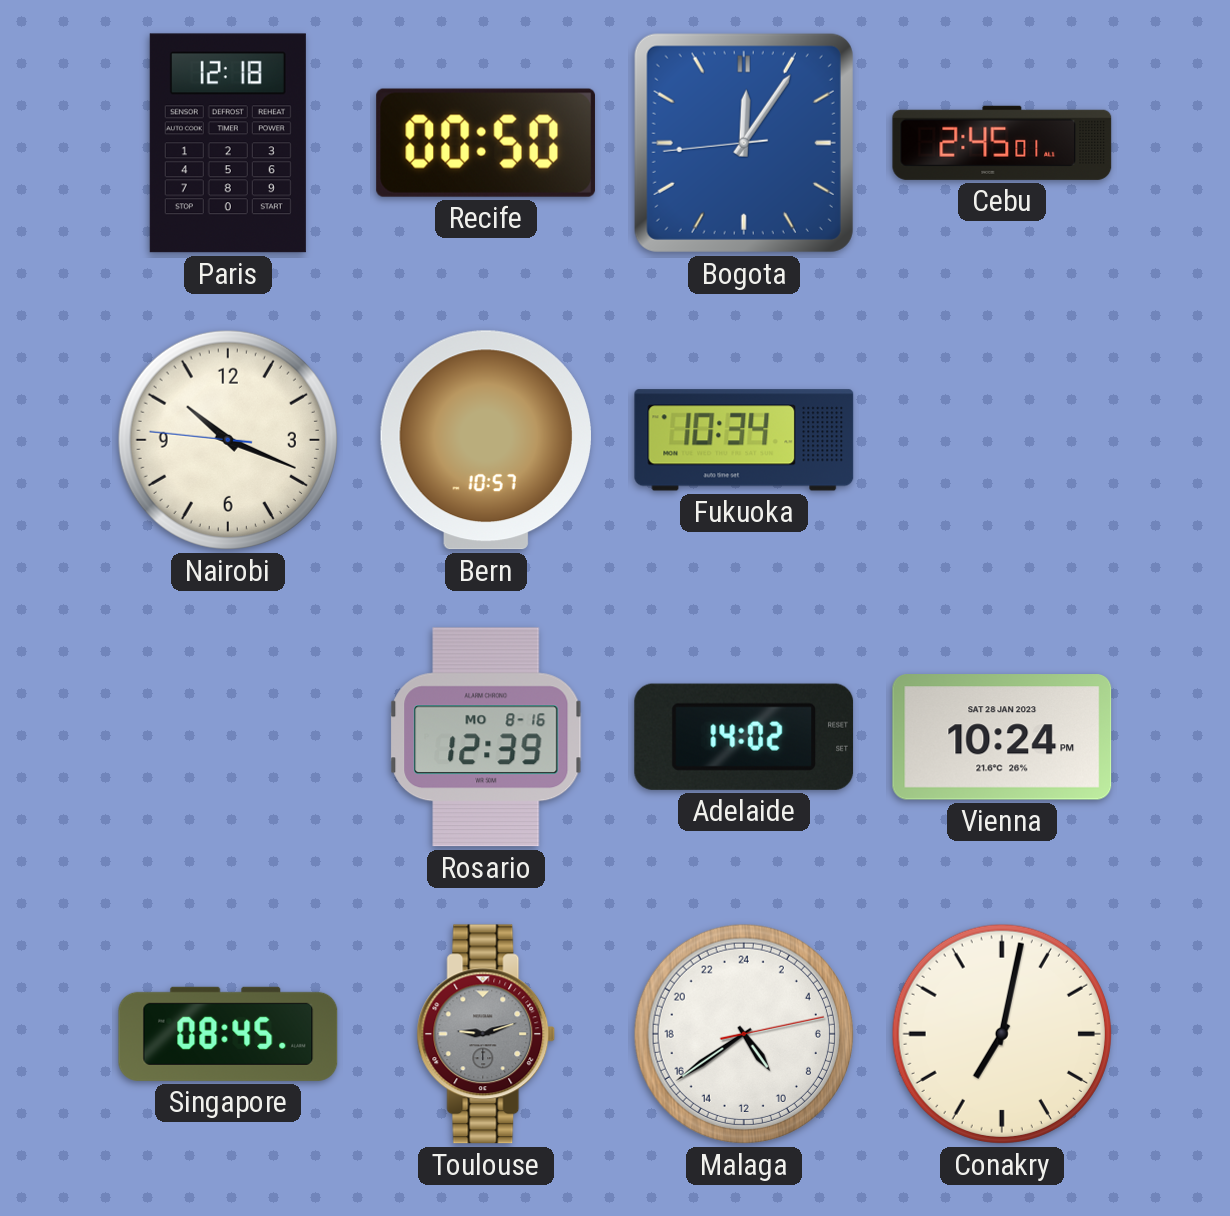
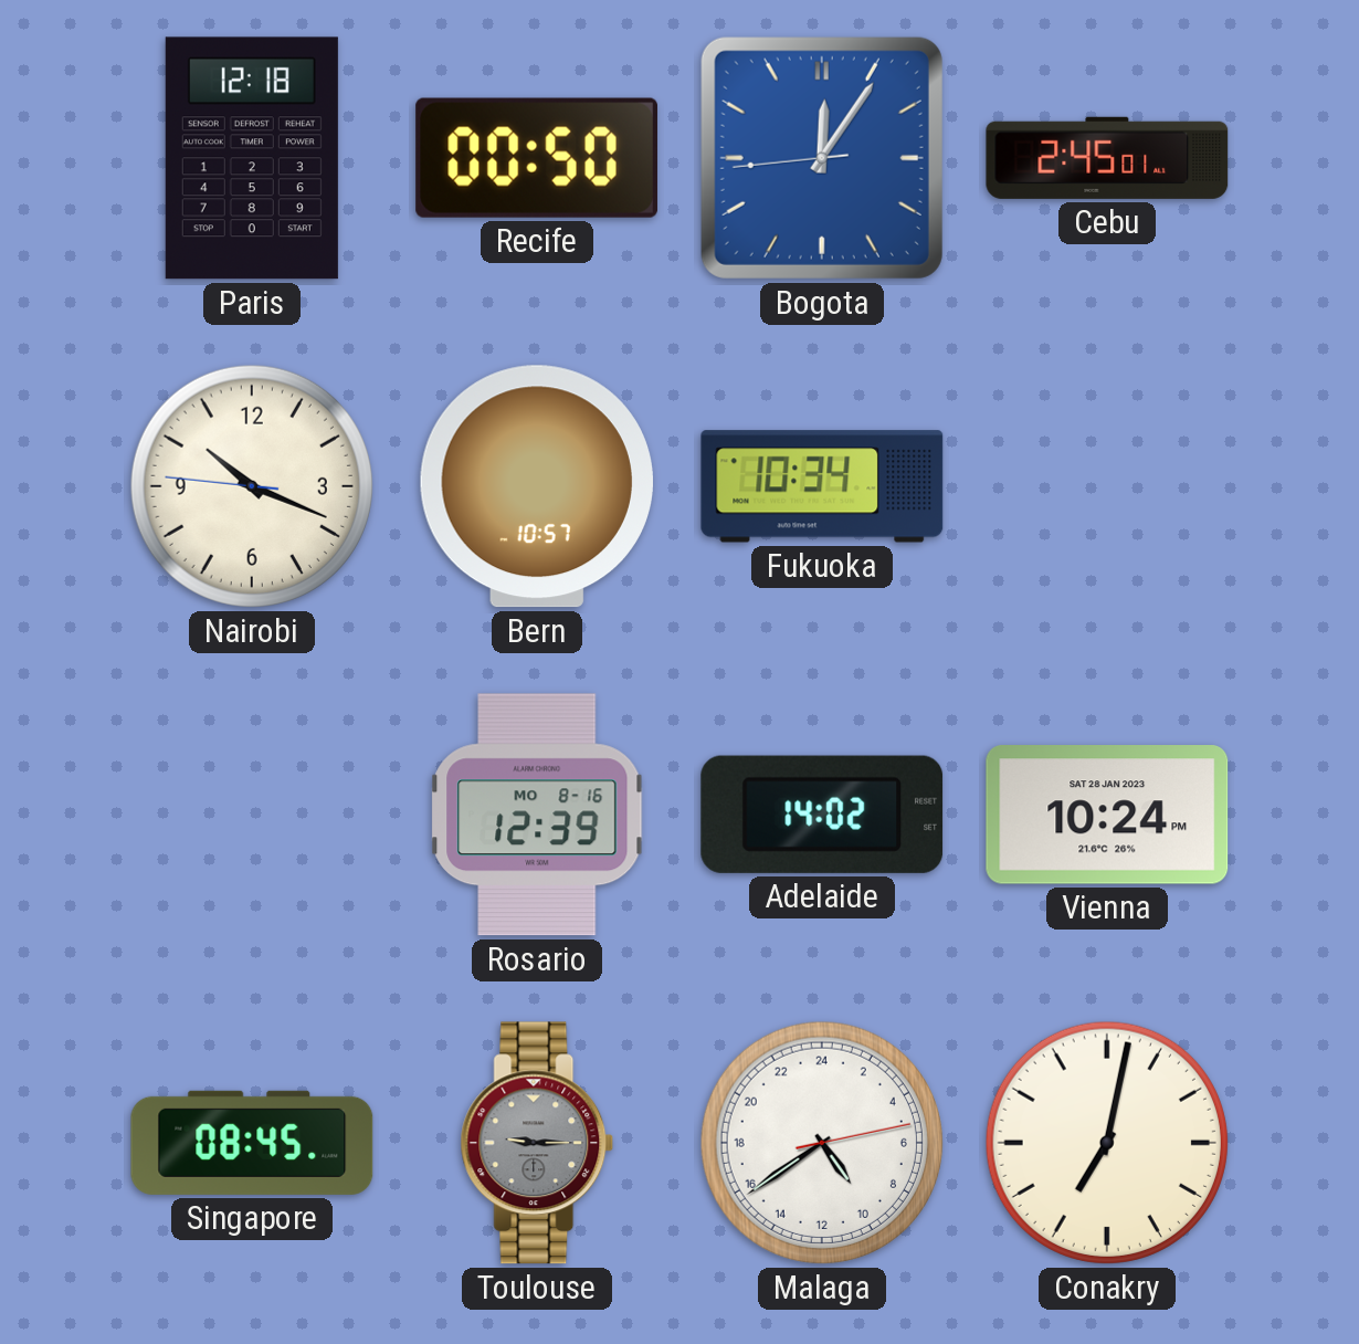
Toulouse: 9:12 -> 9:15
